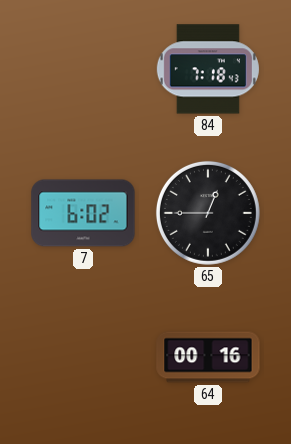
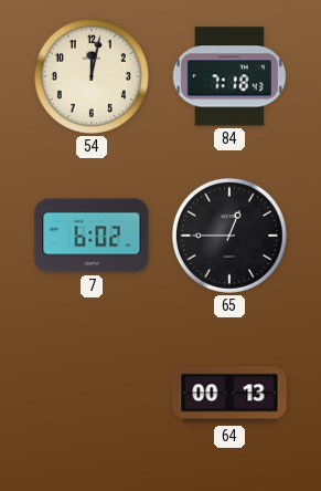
54: none -> 12:02
64: 00:16 -> 00:13
